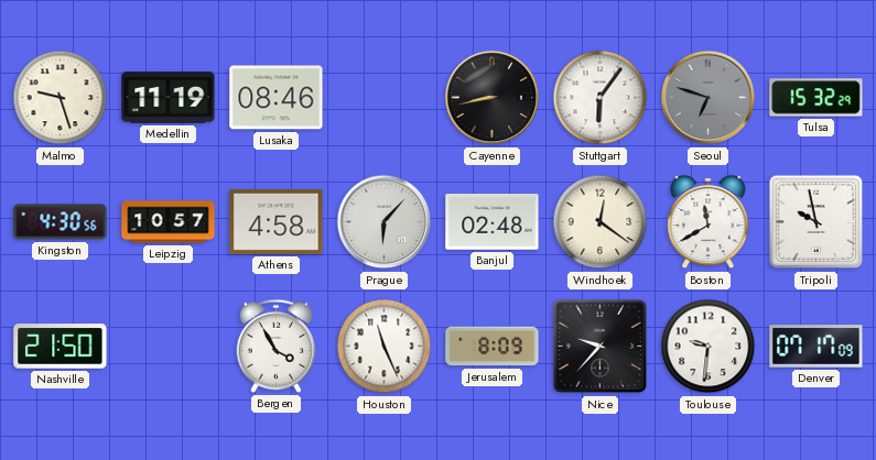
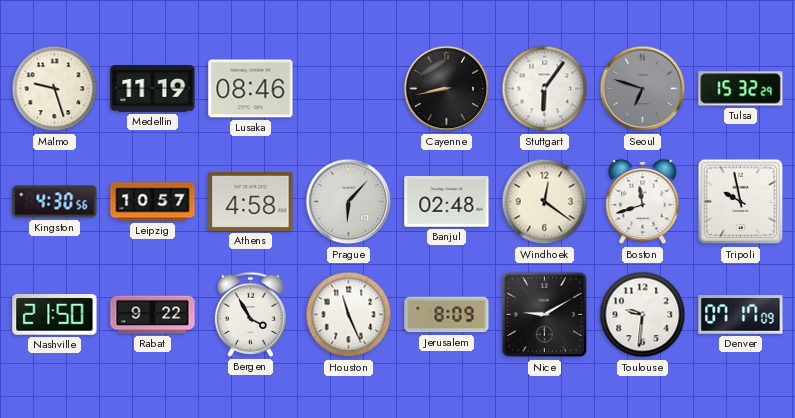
Boston: 11:40 -> 11:42
Rabat: none -> 9:22
Nice: 9:37 -> 9:10
